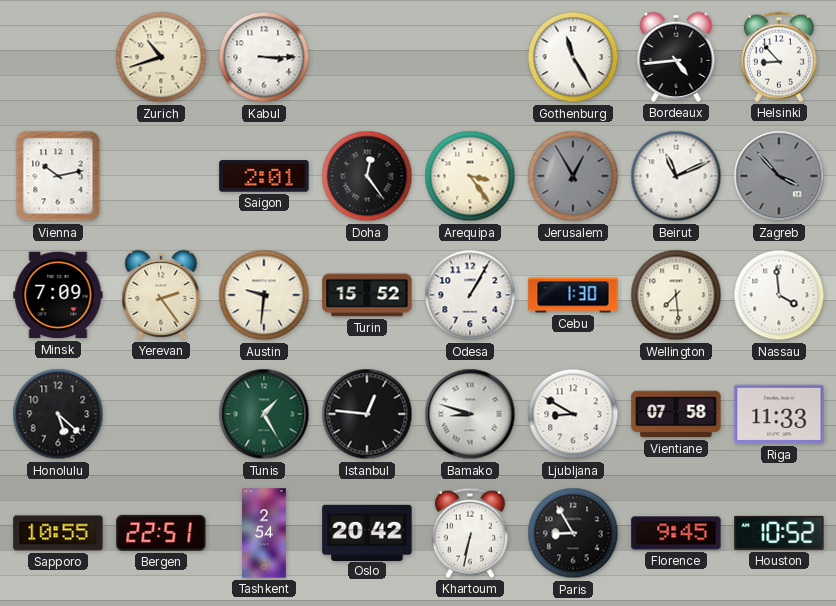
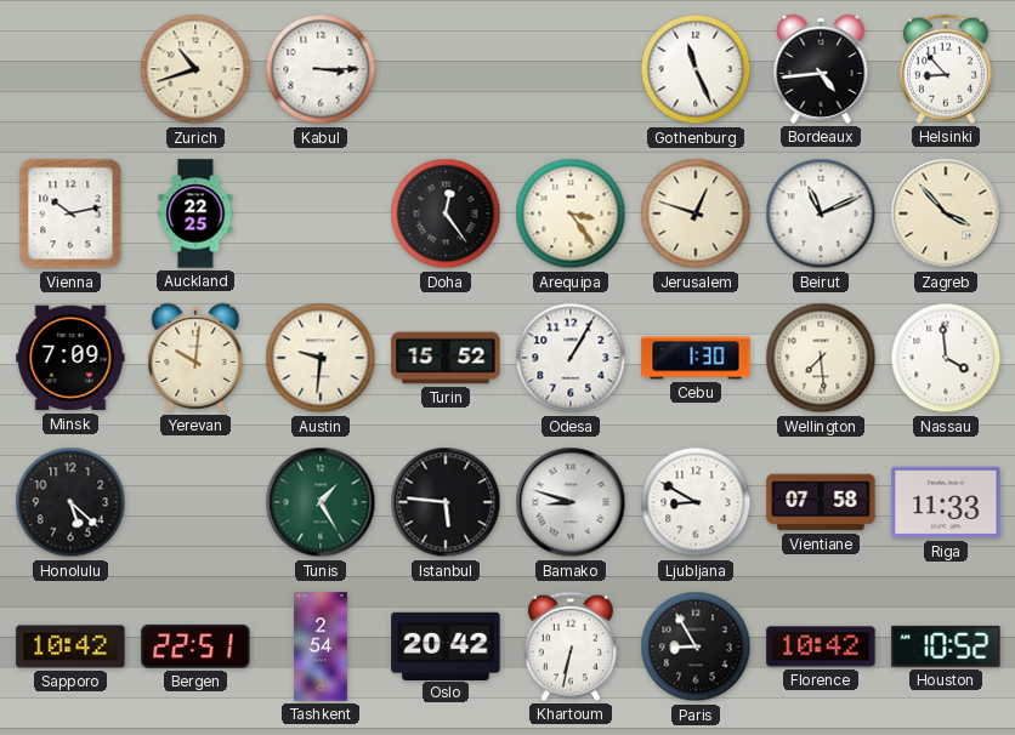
Gothenburg: 11:25 -> 11:26
Auckland: none -> 22:25
Saigon: 2:01 -> none
Jerusalem: 12:55 -> 12:48
Jerusalem dial: grey -> cream
Zagreb dial: grey -> cream
Yerevan: 2:24 -> 10:01
Istanbul: 12:46 -> 5:46
Sapporo: 10:55 -> 10:42
Florence: 9:45 -> 10:42
